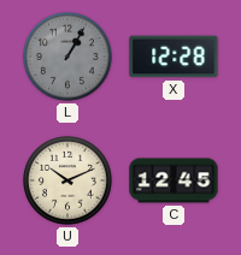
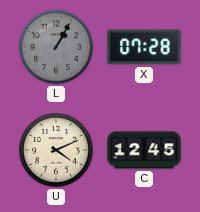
X: 12:28 -> 07:28
U: 10:11 -> 4:11
